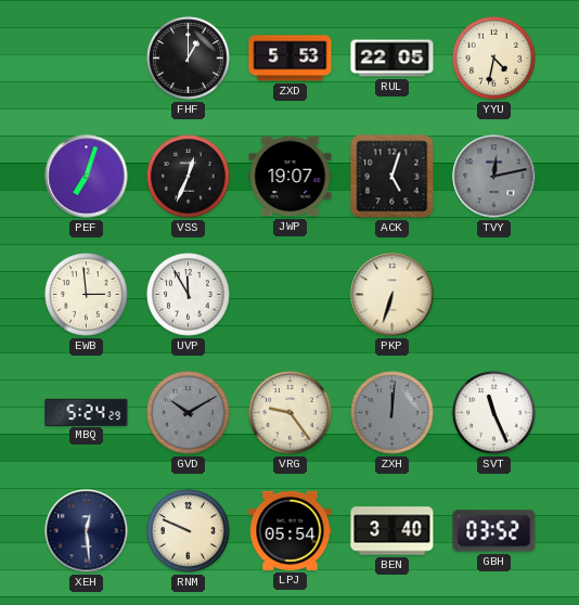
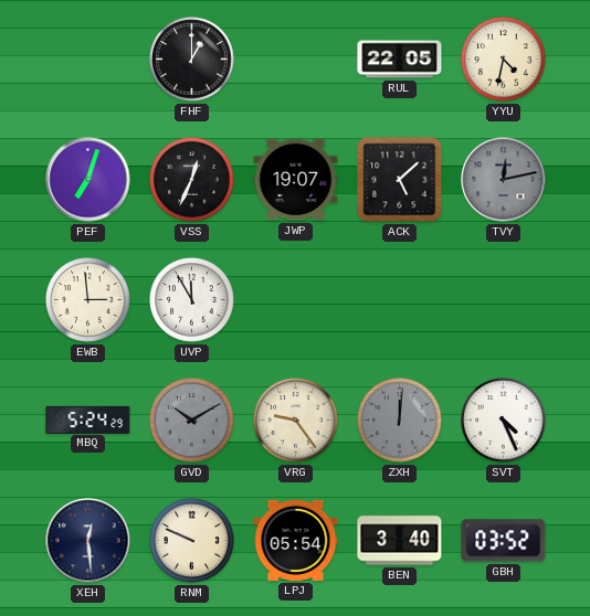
ZXD: 5:53 -> none
ACK: 5:03 -> 5:08
PKP: 6:33 -> none
SVT: 11:26 -> 4:26
